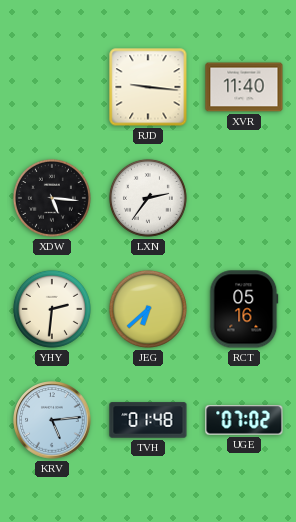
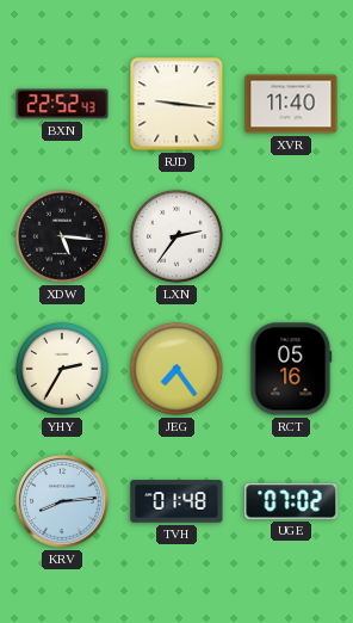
BXN: none -> 22:52
YHY: 2:31 -> 2:35
JEG: 6:38 -> 7:24
KRV: 5:14 -> 8:14
